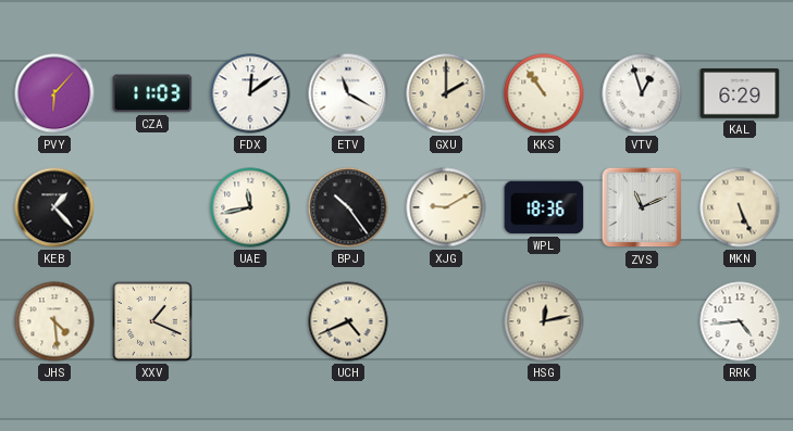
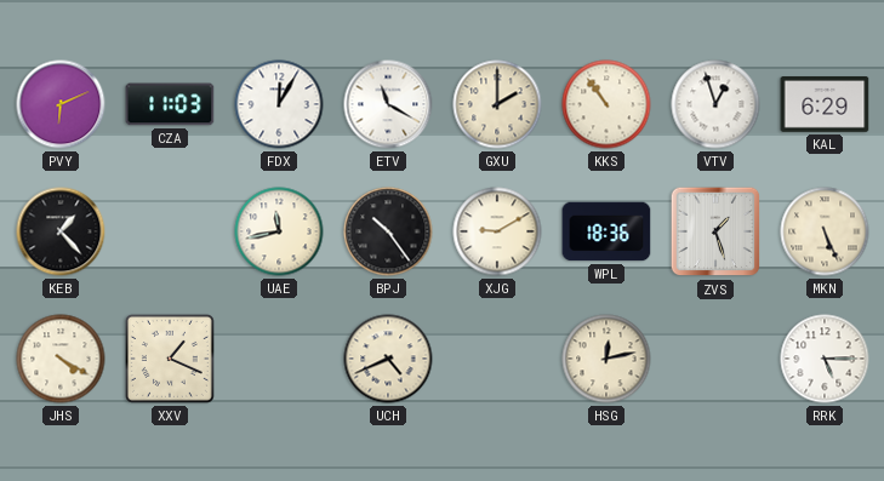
PVY: 6:07 -> 6:11
FDX: 12:09 -> 12:05
ZVS: 11:11 -> 1:27
JHS: 4:29 -> 4:20
RRK: 4:44 -> 5:15
